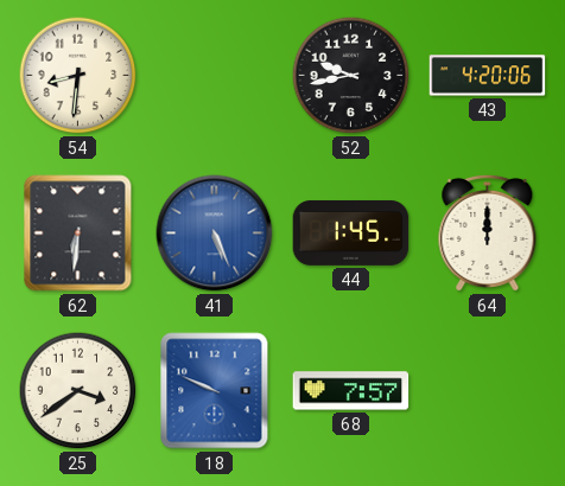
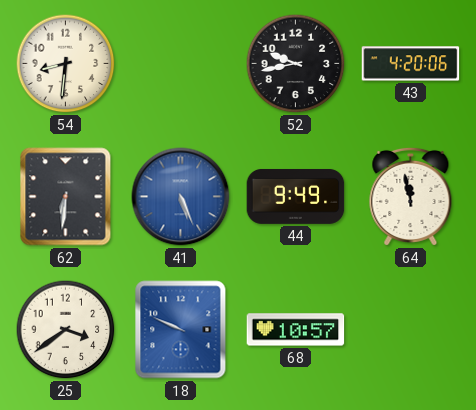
44: 1:45 -> 9:49
64: 12:00 -> 11:58
68: 7:57 -> 10:57
